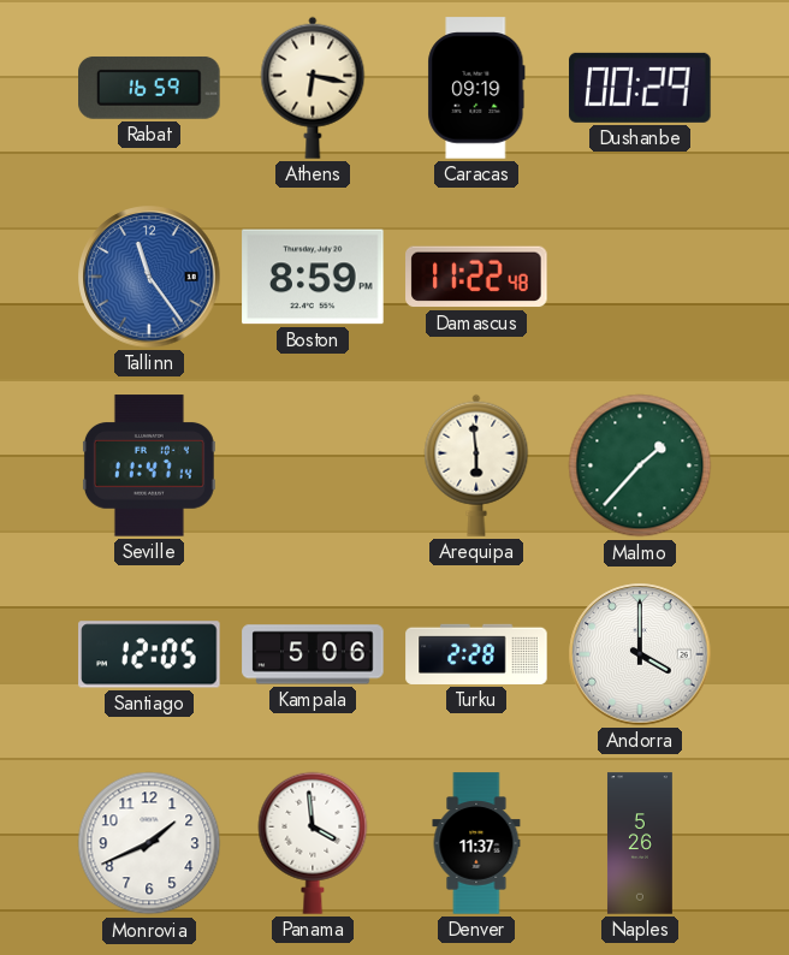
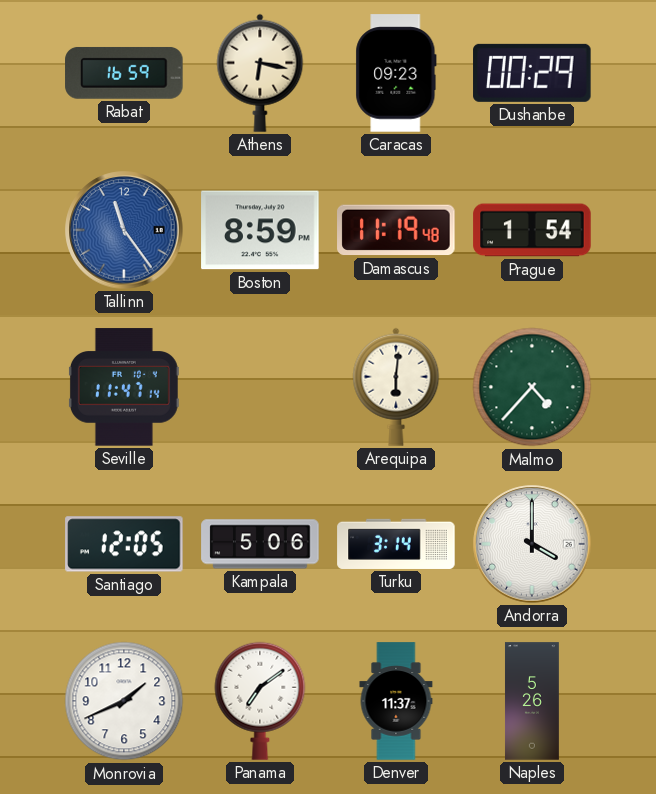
Caracas: 09:19 -> 09:23
Damascus: 11:22 -> 11:19
Prague: none -> 1:54
Arequipa: 5:59 -> 6:01
Malmo: 1:37 -> 4:37
Turku: 2:28 -> 3:14
Panama: 3:59 -> 7:09
